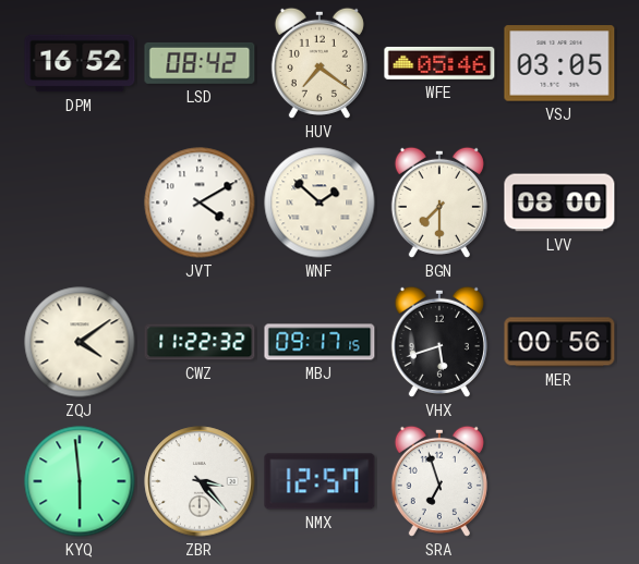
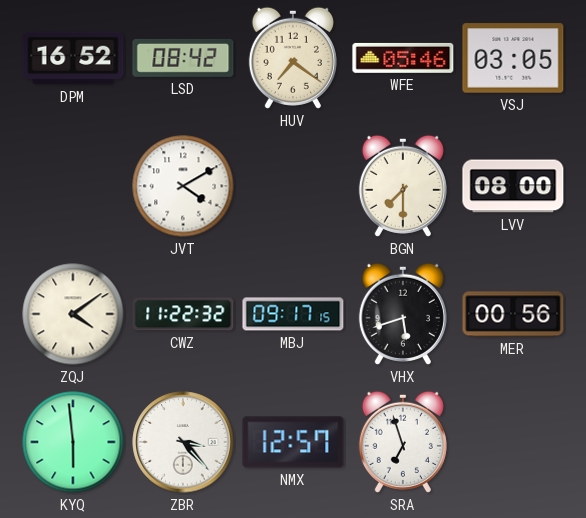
WNF: 1:52 -> none
